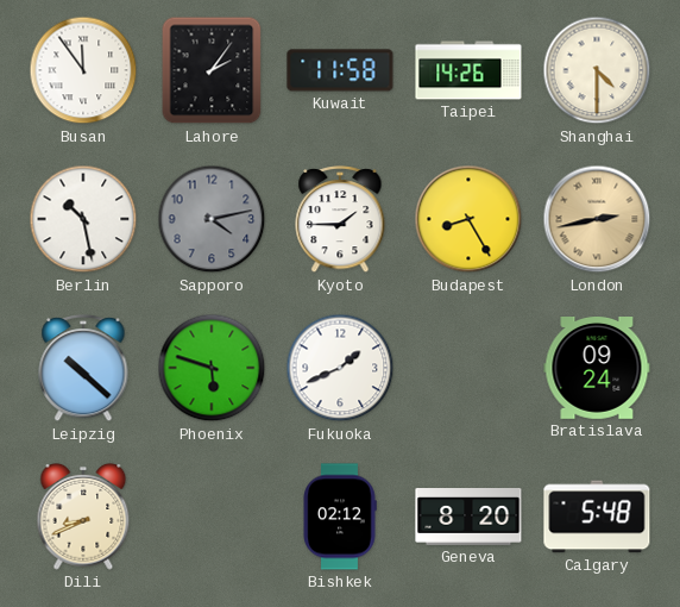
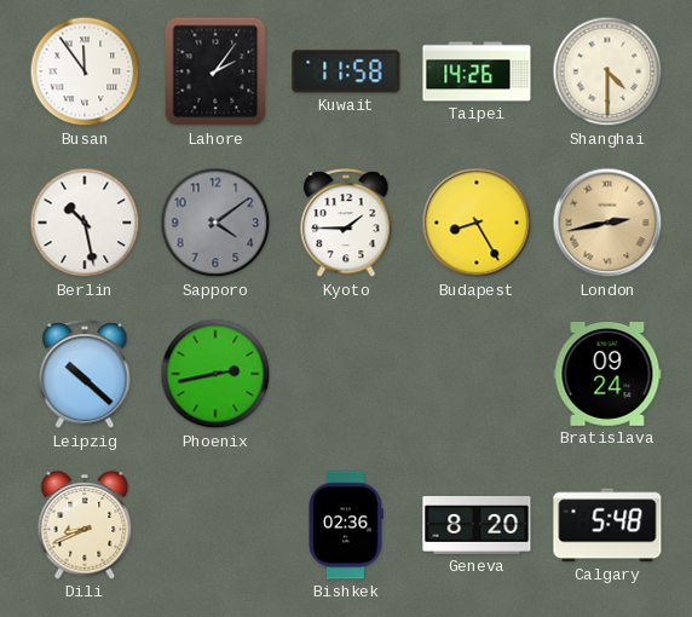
Sapporo: 4:13 -> 4:09
Phoenix: 5:48 -> 2:43
Fukuoka: 1:41 -> none
Bishkek: 02:12 -> 02:36
